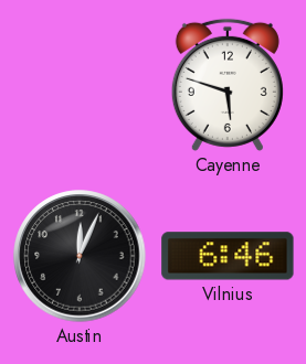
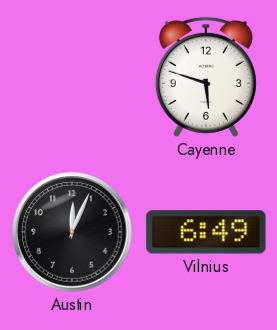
Vilnius: 6:46 -> 6:49
